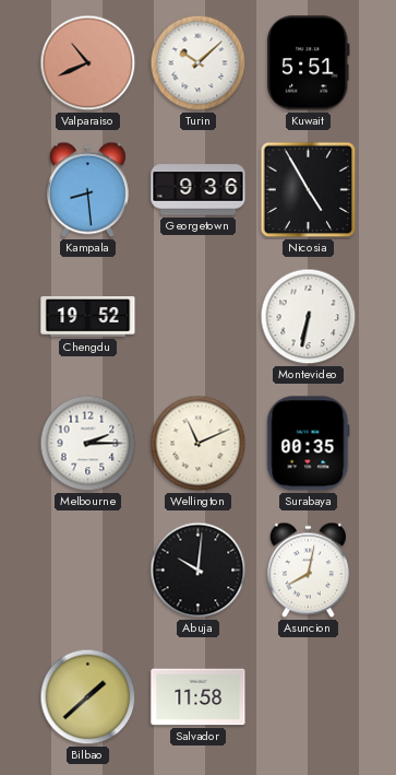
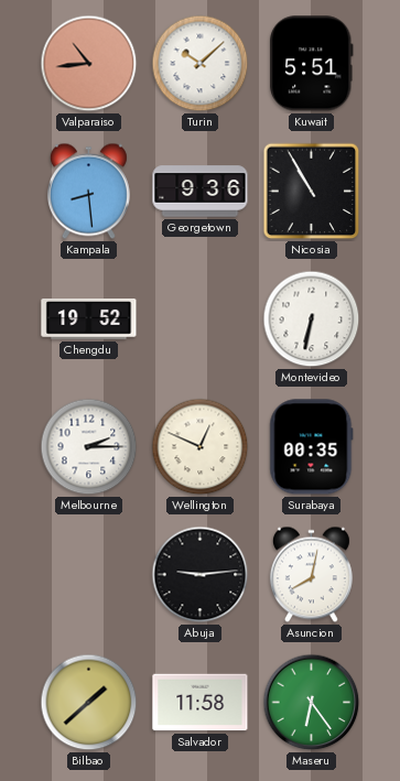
Valparaiso: 10:41 -> 10:44
Nicosia: 4:55 -> 10:55
Wellington: 11:11 -> 12:49
Abuja: 10:01 -> 9:14
Maseru: none -> 6:24
